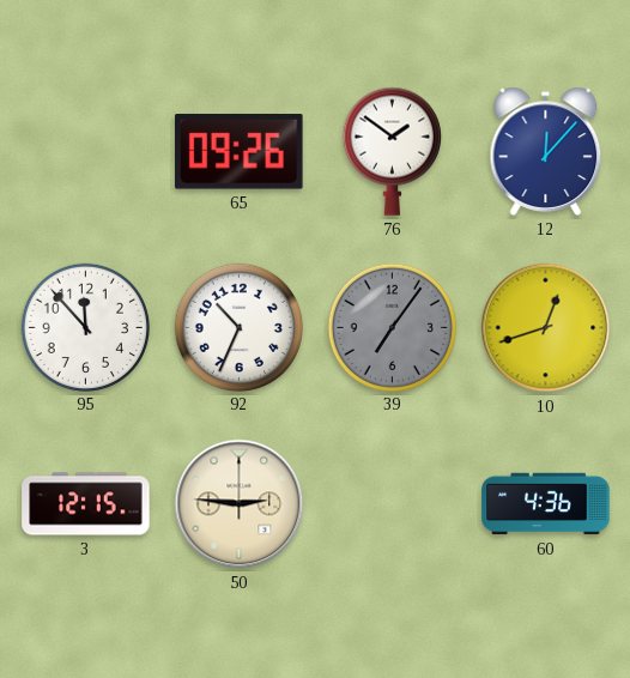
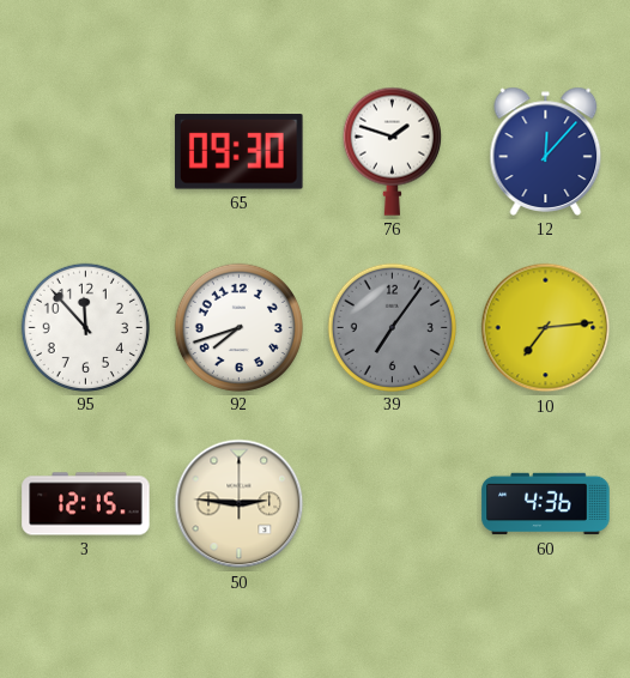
65: 09:26 -> 09:30
76: 1:51 -> 1:48
92: 10:34 -> 7:42
10: 12:42 -> 7:14
